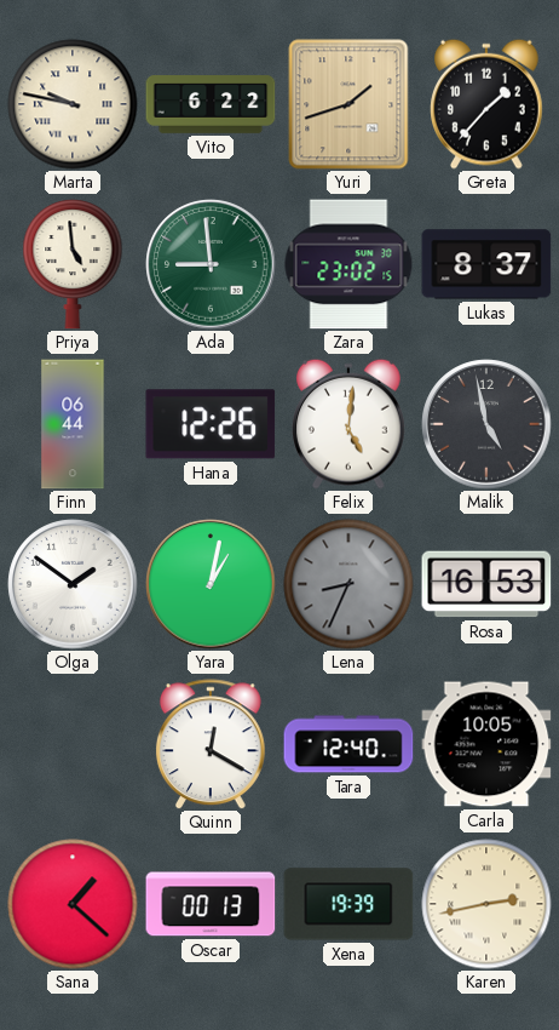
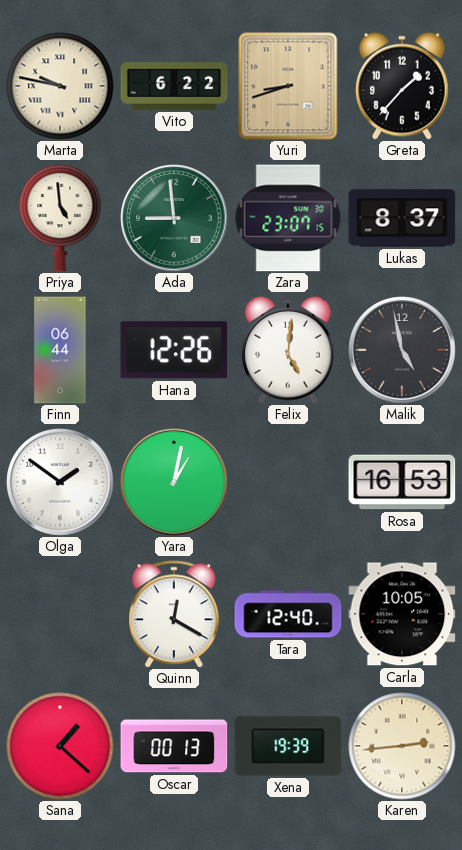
Yuri: 1:42 -> 8:42
Zara: 23:02 -> 23:07
Lena: 8:34 -> none
Karen: 2:43 -> 2:44
